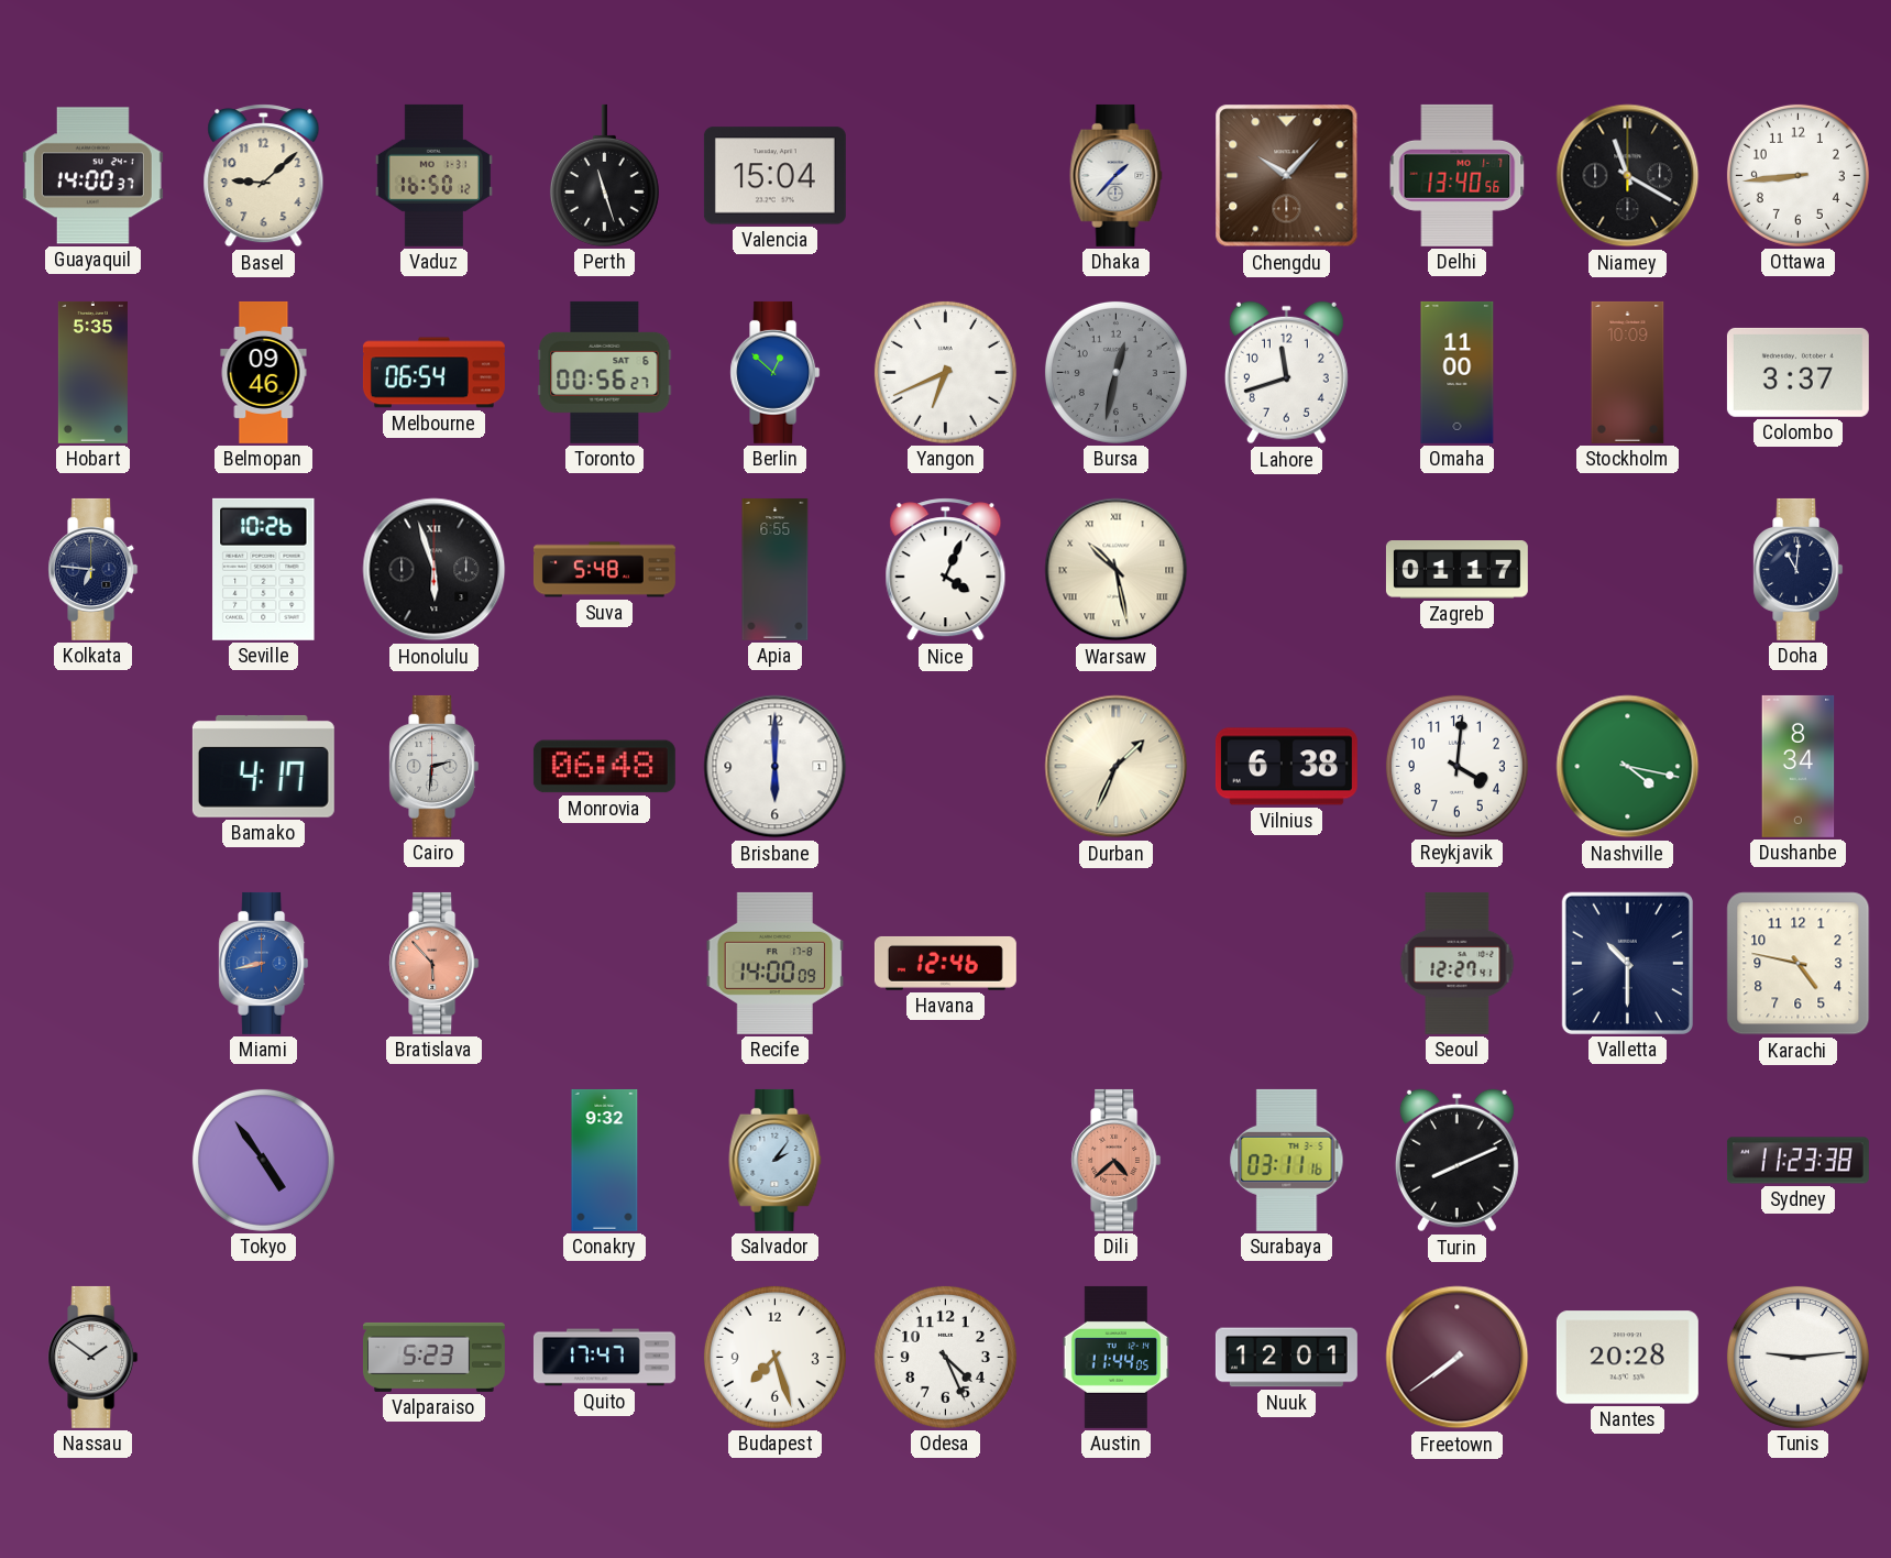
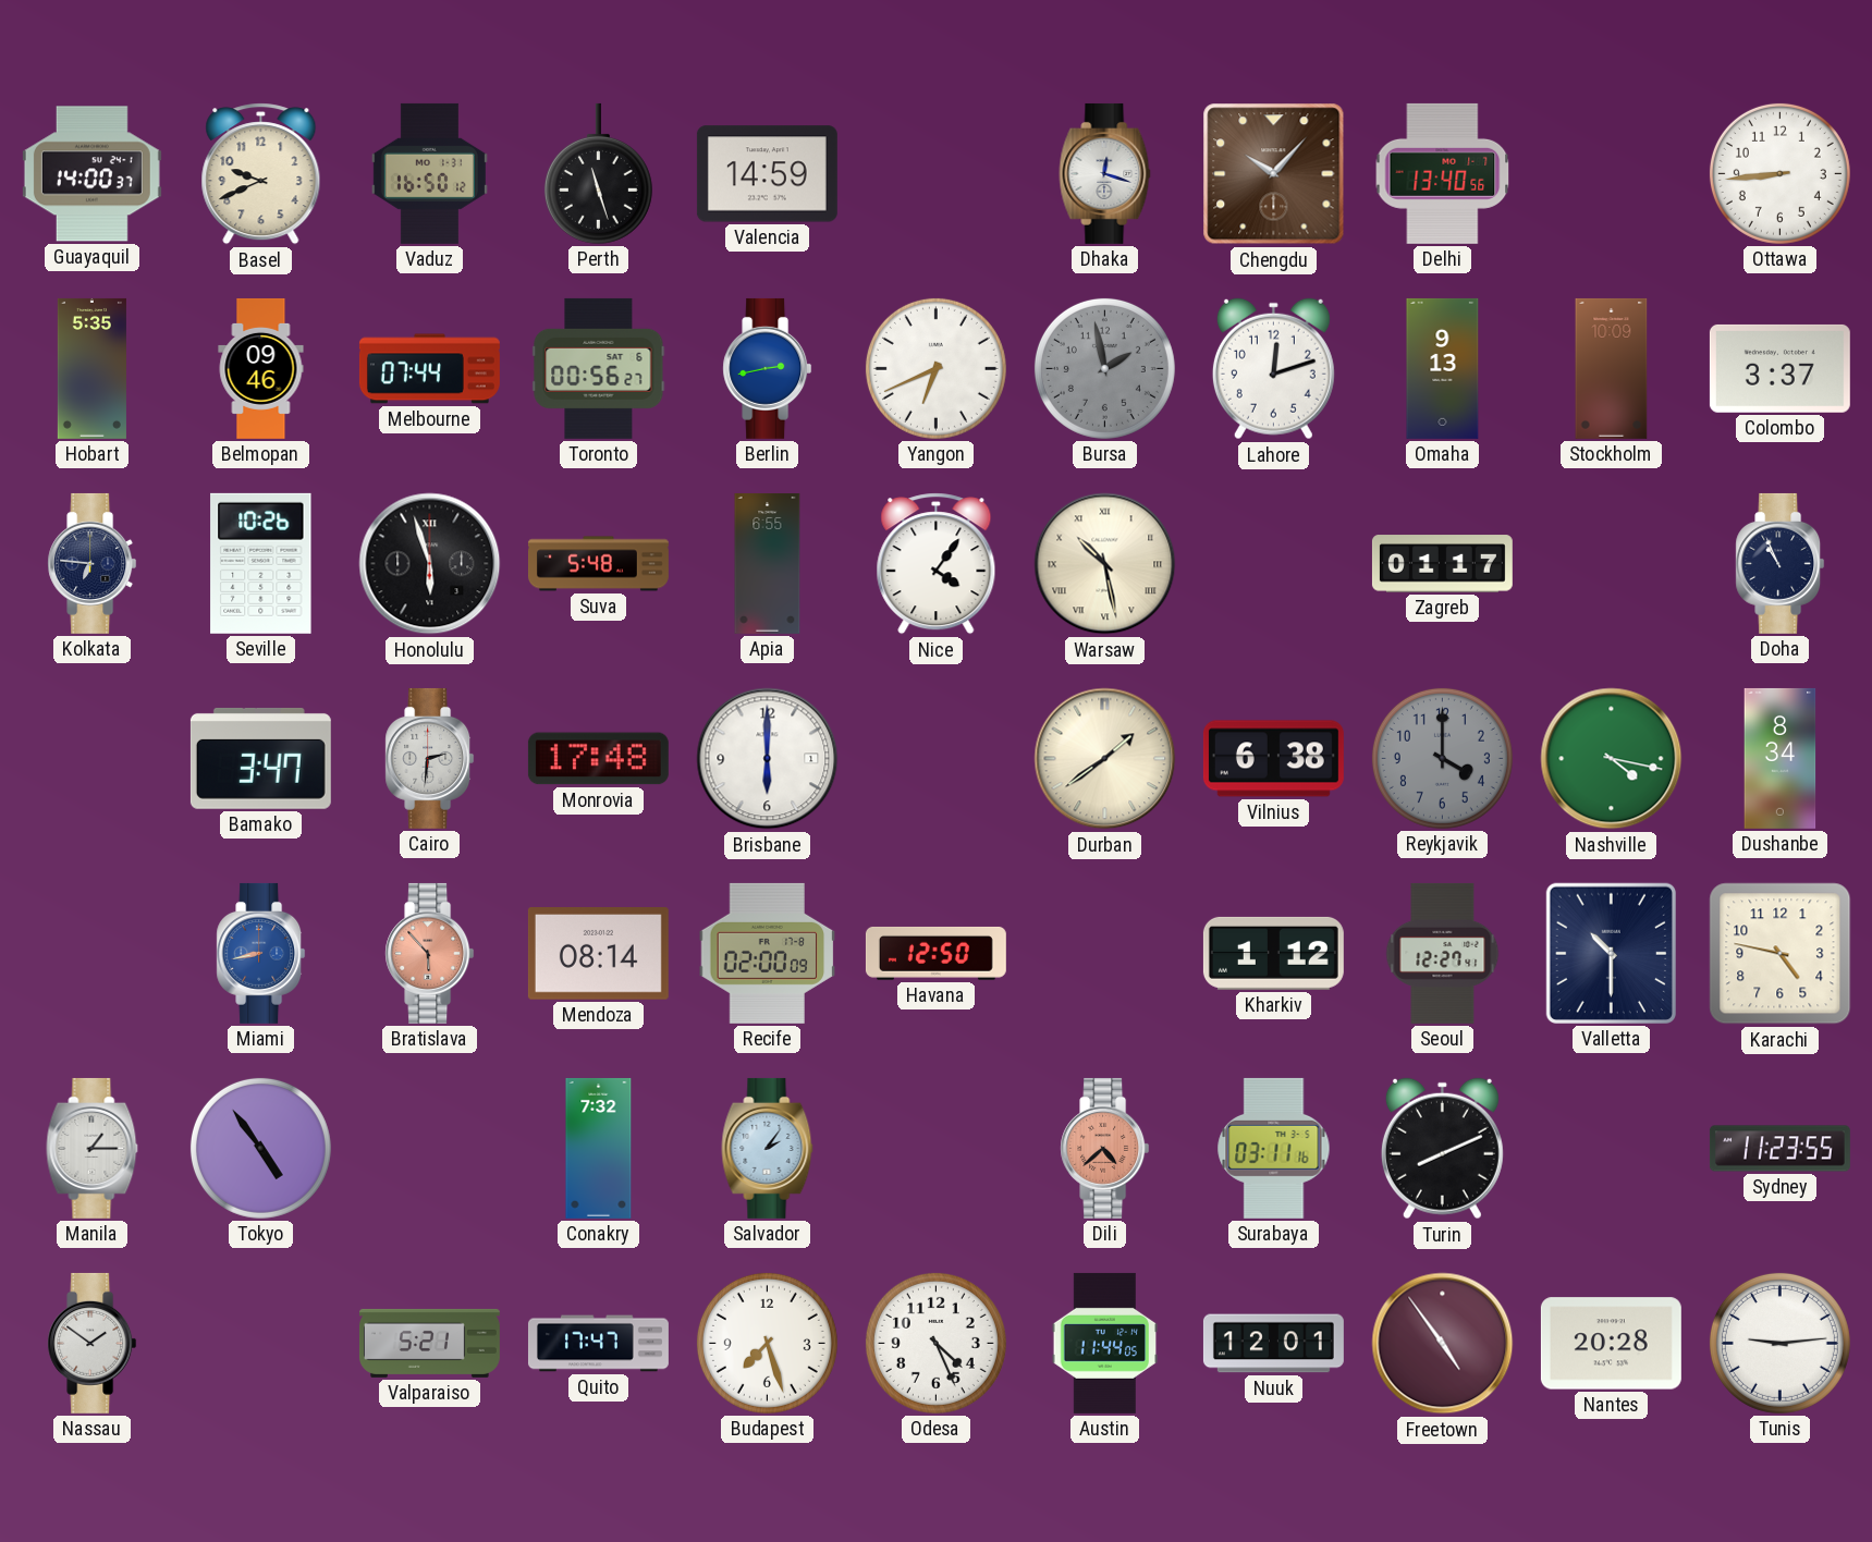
Basel: 9:08 -> 9:41
Valencia: 15:04 -> 14:59
Dhaka: 1:37 -> 12:18
Niamey: 11:20 -> none
Melbourne: 06:54 -> 07:44
Berlin: 12:52 -> 2:43
Bursa: 12:32 -> 1:58
Lahore: 11:42 -> 12:12
Omaha: 11:00 -> 9:13
Nice: 4:04 -> 4:06
Doha: 11:01 -> 10:56
Bamako: 4:17 -> 3:47
Monrovia: 06:48 -> 17:48
Durban: 1:34 -> 1:39
Reykjavik: 4:01 -> 4:00
Reykjavik dial: white -> grey
Mendoza: none -> 08:14
Recife: 14:00 -> 02:00
Havana: 12:46 -> 12:50
Kharkiv: none -> 1:12
Manila: none -> 1:15
Conakry: 9:32 -> 7:32
Sydney: 11:23:38 -> 11:23:55
Valparaiso: 5:23 -> 5:21
Freetown: 7:39 -> 4:54
